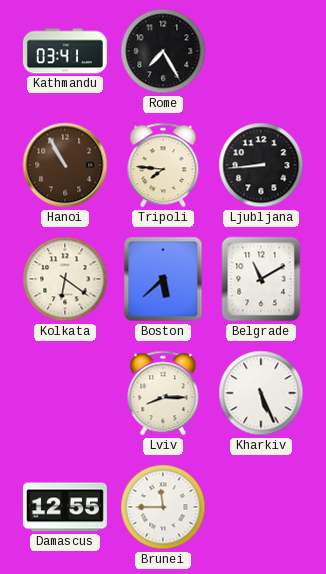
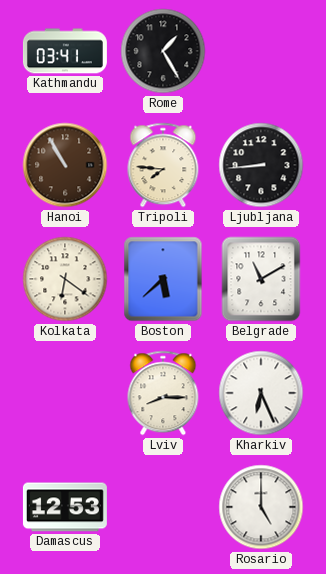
Rome: 7:25 -> 1:25
Kharkiv: 5:26 -> 6:26
Damascus: 12:55 -> 12:53
Brunei: 11:45 -> none
Rosario: none -> 5:00
